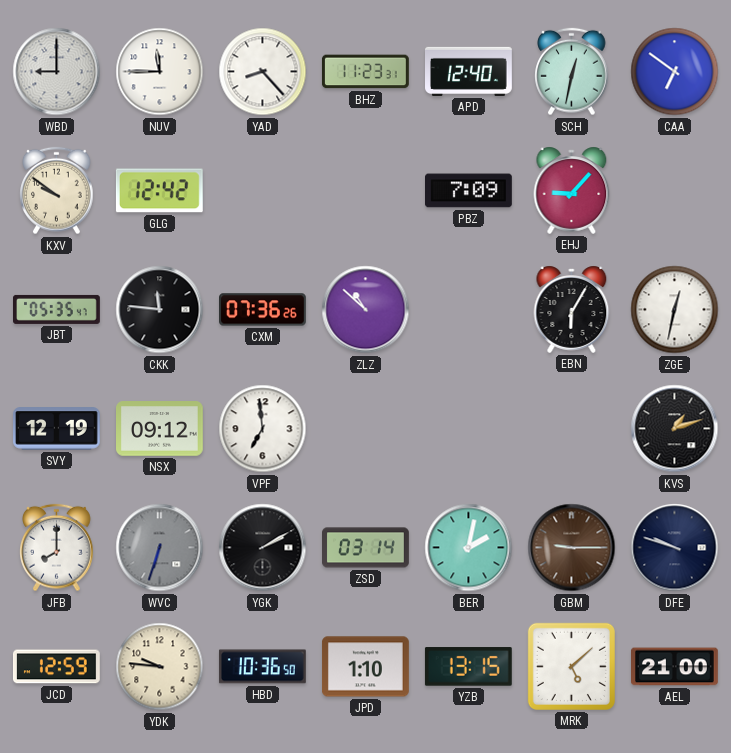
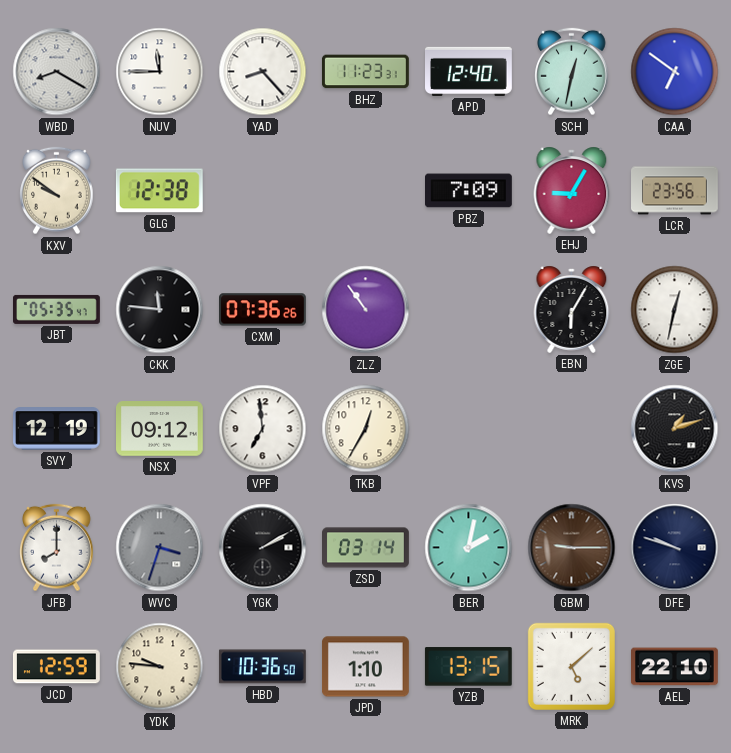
WBD: 9:00 -> 8:20
GLG: 12:42 -> 12:38
EHJ: 9:07 -> 9:05
LCR: none -> 23:56
ZLZ: 10:52 -> 10:54
TKB: none -> 12:35
WVC: 6:33 -> 3:33
AEL: 21:00 -> 22:10
